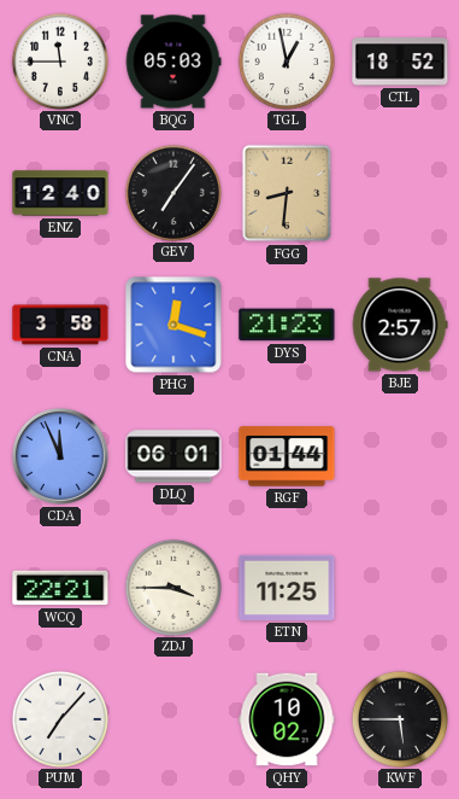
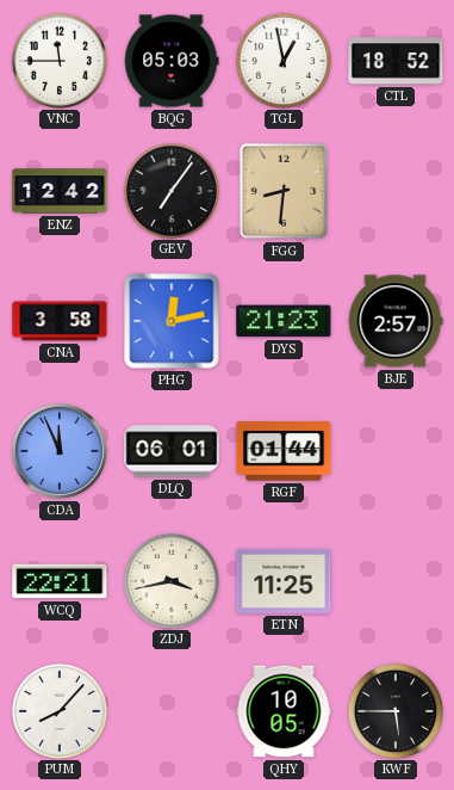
ENZ: 12:40 -> 12:42
PHG: 12:18 -> 12:13
ZDJ: 3:45 -> 3:43
PUM: 7:07 -> 8:07
QHY: 10:02 -> 10:05
